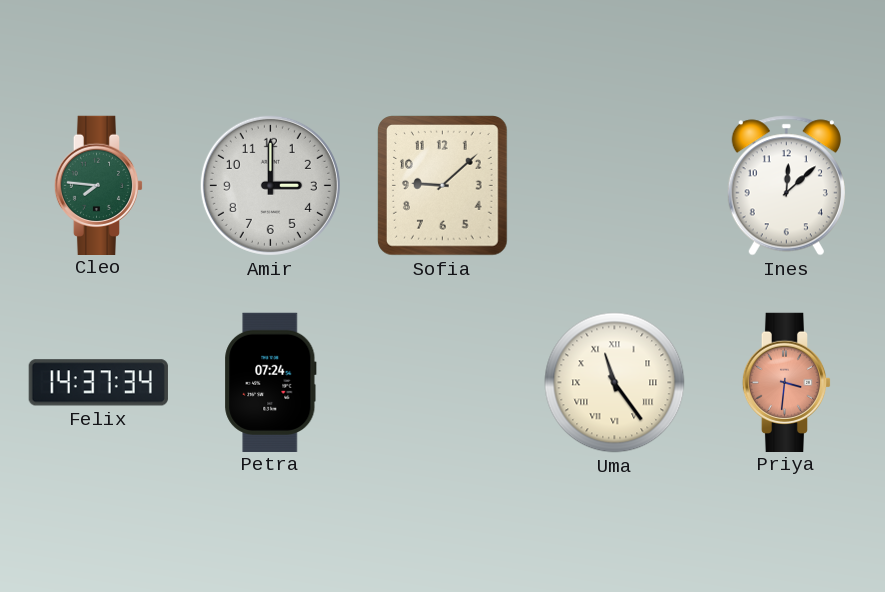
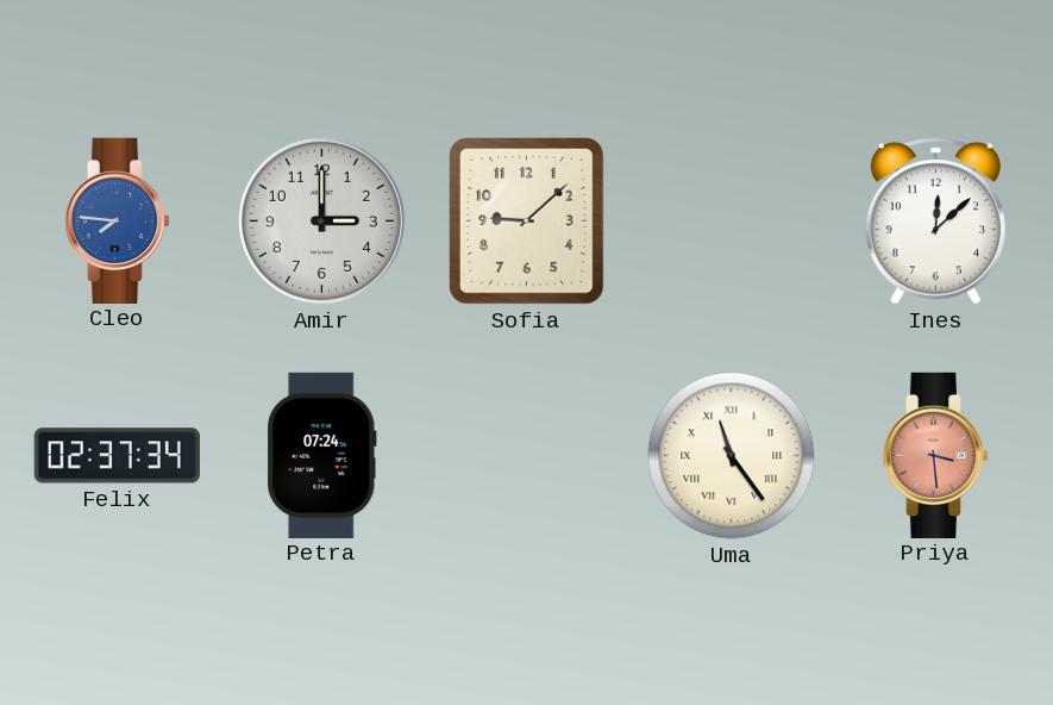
Cleo dial: green -> blue
Felix: 14:37 -> 02:37
Priya: 3:31 -> 3:29
